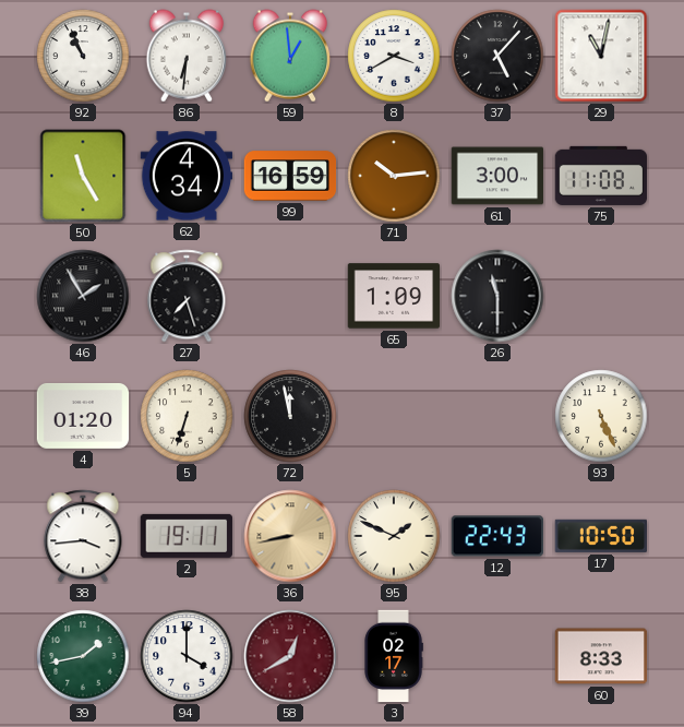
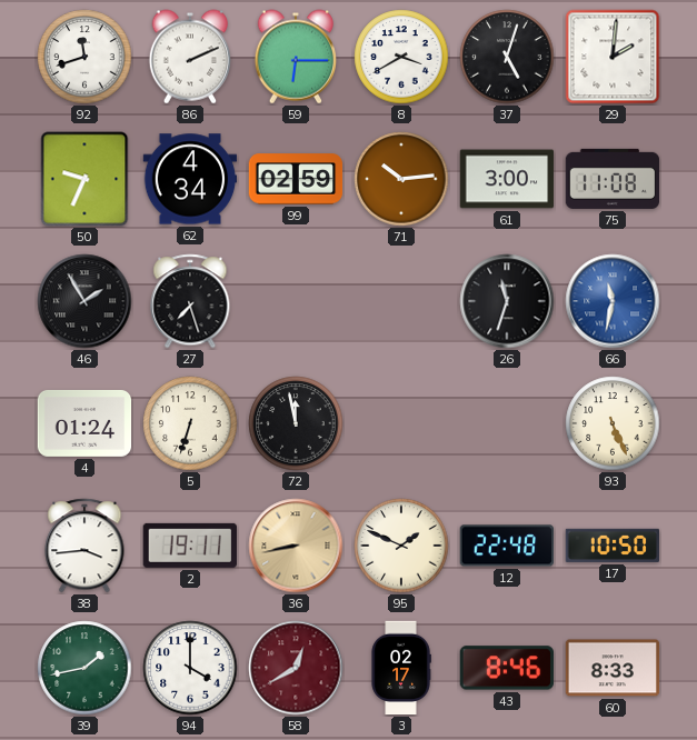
92: 10:56 -> 11:42
86: 6:31 -> 2:11
59: 12:59 -> 6:15
37: 5:07 -> 5:03
29: 11:02 -> 2:01
50: 11:25 -> 9:34
99: 16:59 -> 02:59
65: 1:09 -> none
26: 11:30 -> 11:33
66: none -> 11:32
4: 01:20 -> 01:24
12: 22:43 -> 22:48
43: none -> 8:46
